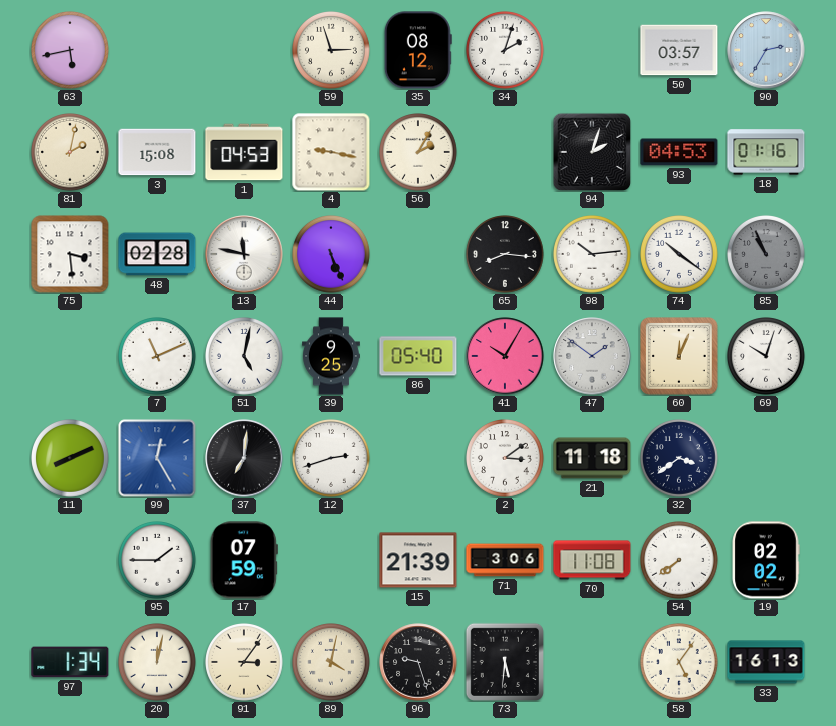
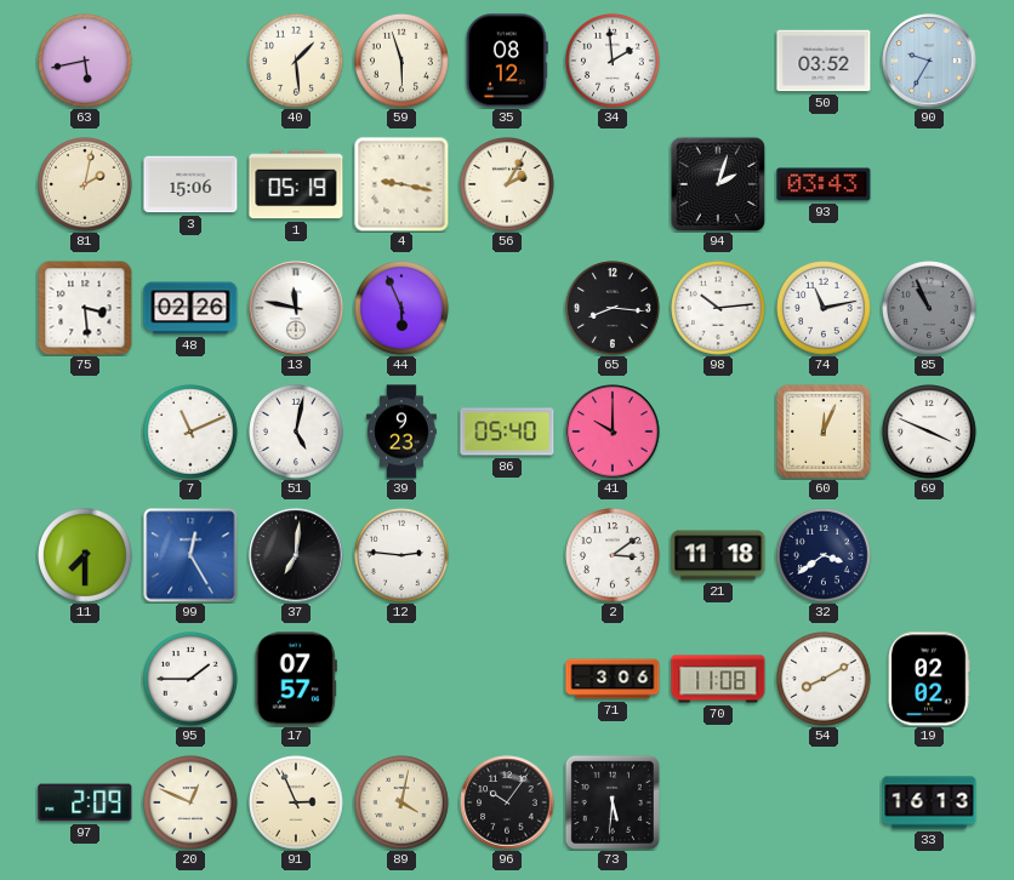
40: none -> 1:29
59: 2:57 -> 5:57
34: 2:03 -> 1:59
50: 03:57 -> 03:52
90: 2:35 -> 9:35
3: 15:08 -> 15:06
1: 04:53 -> 05:19
93: 04:53 -> 03:43
18: 01:16 -> none
48: 02:28 -> 02:26
44: 5:26 -> 5:56
74: 10:21 -> 11:13
39: 9:25 -> 9:23
41: 10:05 -> 10:00
47: 1:51 -> none
69: 10:03 -> 3:49
11: 8:11 -> 7:30
12: 2:42 -> 2:46
17: 07:59 -> 07:57
15: 21:39 -> none
54: 7:39 -> 8:10
97: 1:34 -> 2:09
20: 12:02 -> 12:49
91: 3:06 -> 2:56
96: 9:27 -> 10:06
58: 5:06 -> none
